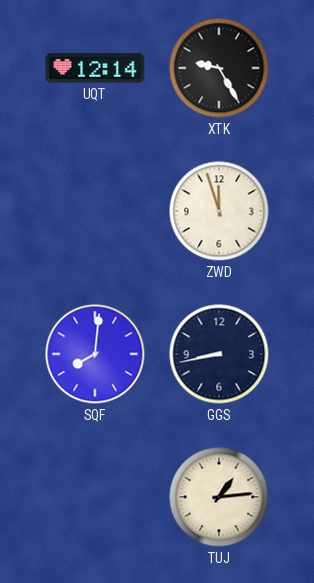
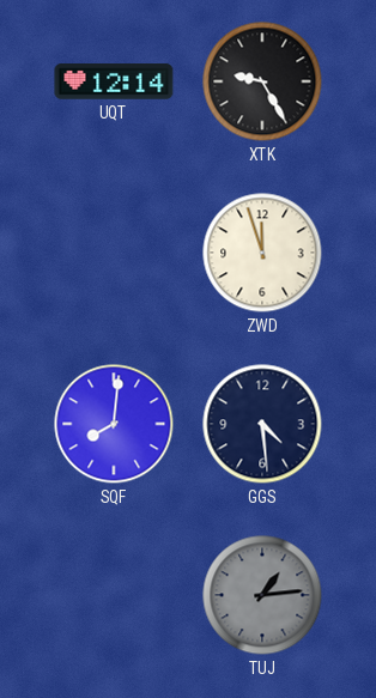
GGS: 8:43 -> 4:29
TUJ dial: cream -> grey
